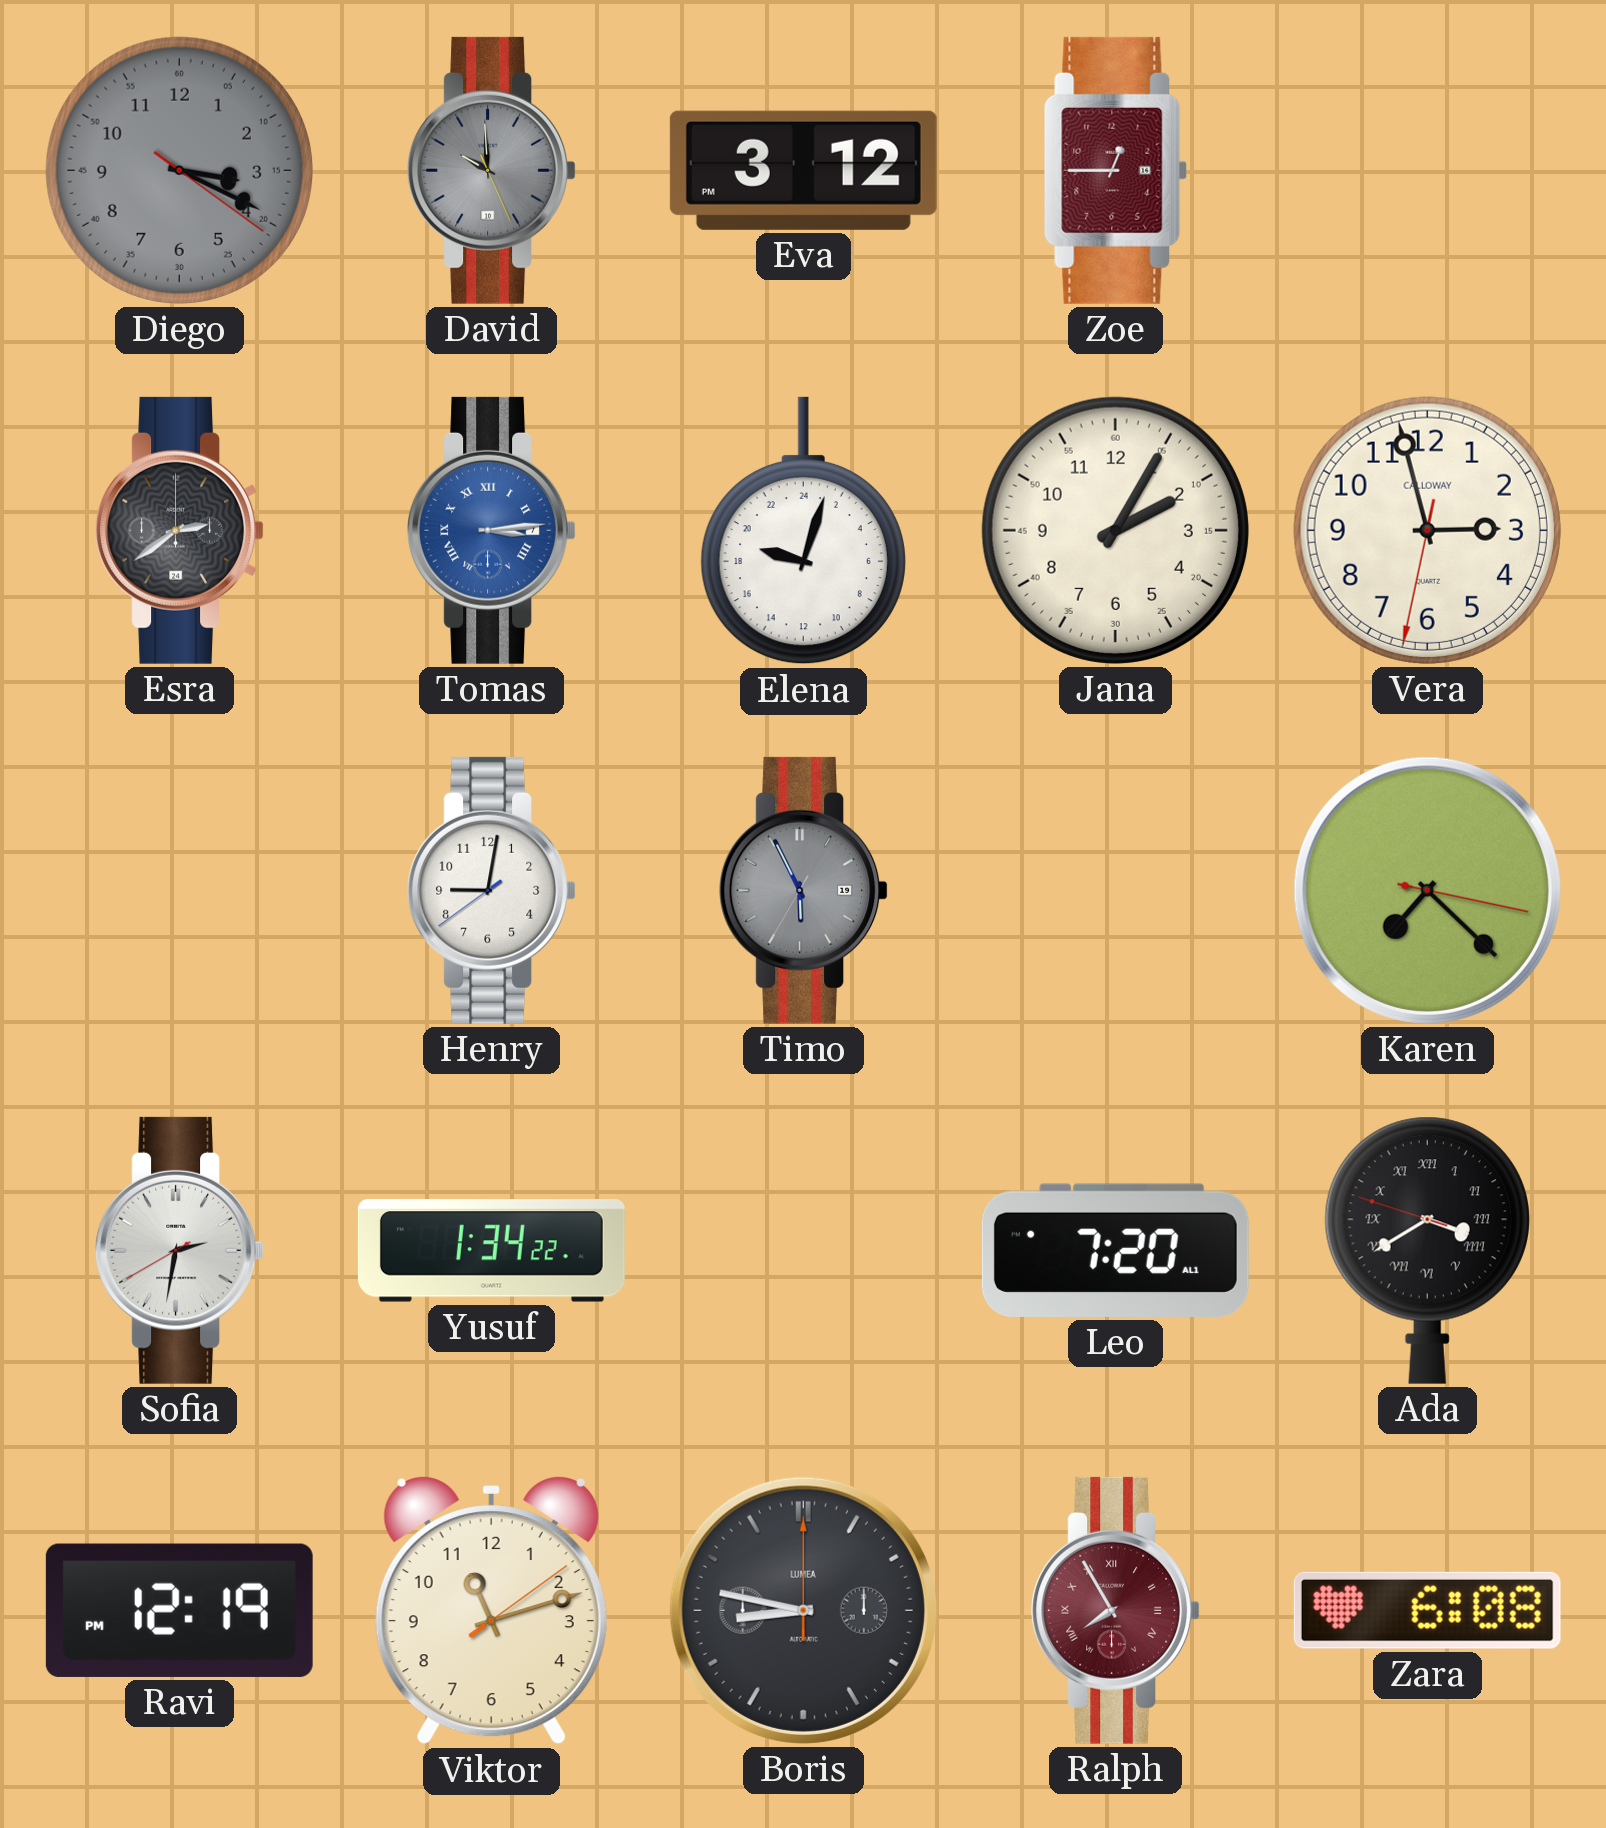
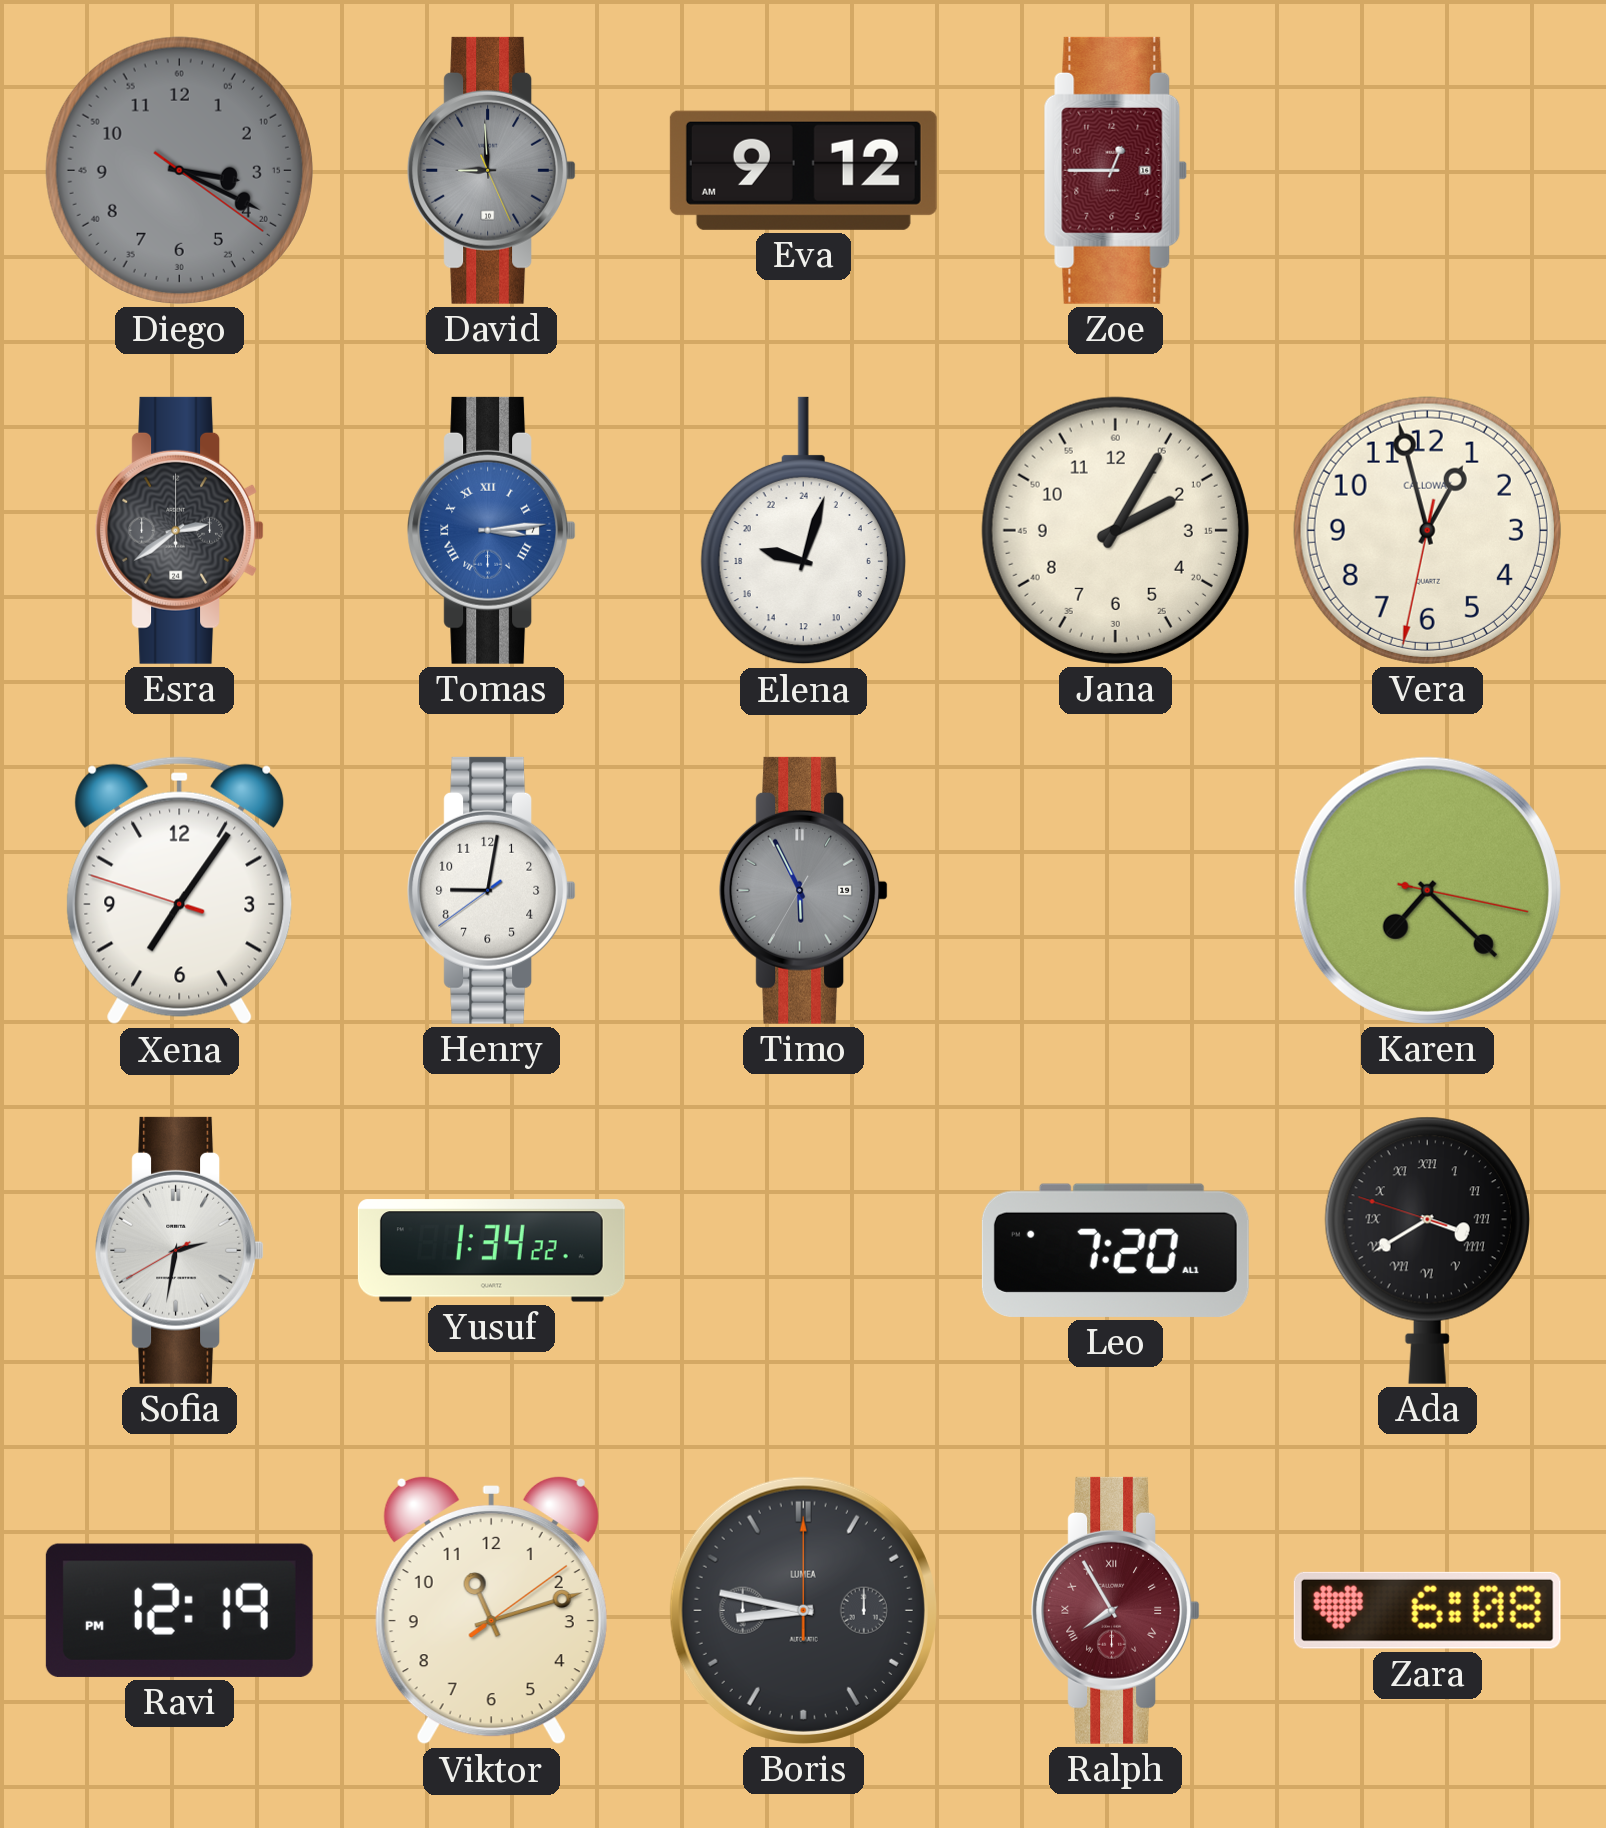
David: 9:59 -> 8:59
Eva: 3:12 -> 9:12
Vera: 2:57 -> 12:57
Xena: none -> 7:05
